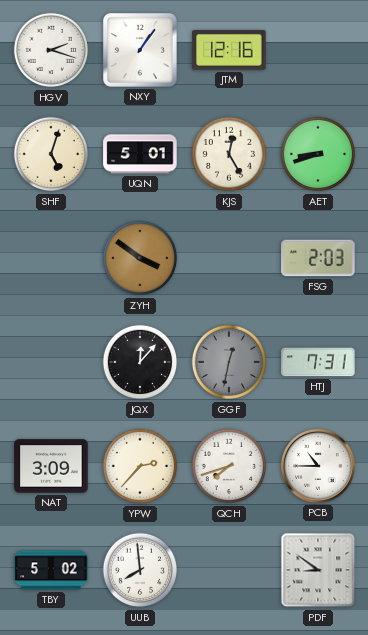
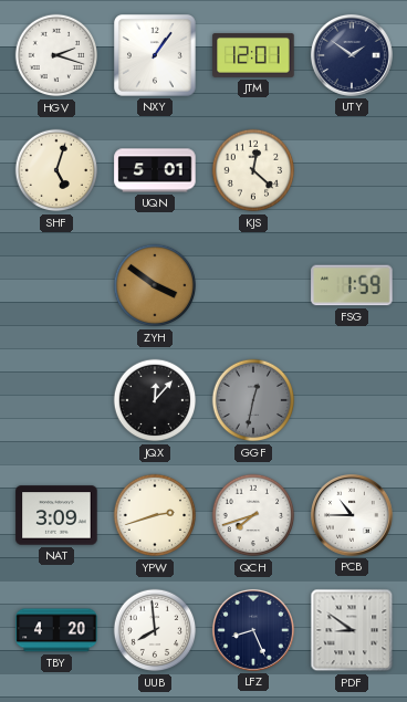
JTM: 12:16 -> 12:01
UTY: none -> 1:51
KJS: 12:25 -> 12:22
AET: 8:42 -> none
FSG: 2:03 -> 1:59
HTJ: 7:31 -> none
YPW: 2:37 -> 2:42
TBY: 5:02 -> 4:20
LFZ: none -> 8:26
